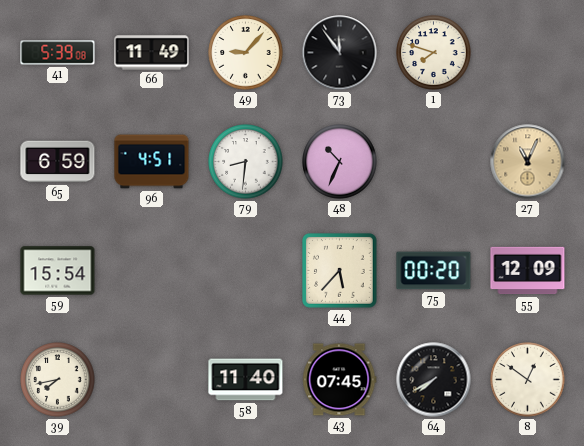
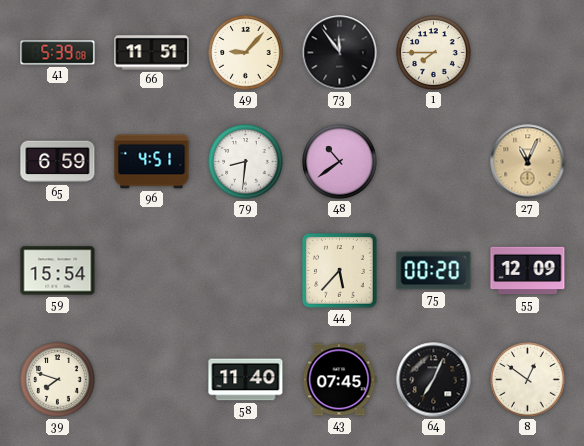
66: 11:49 -> 11:51
1: 7:48 -> 7:45
48: 10:34 -> 10:39
39: 7:43 -> 7:48
64: 7:40 -> 7:04
